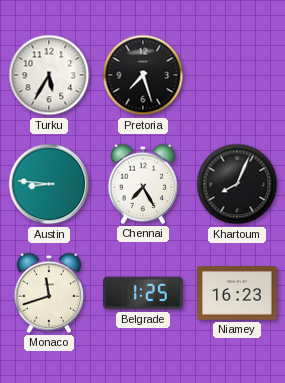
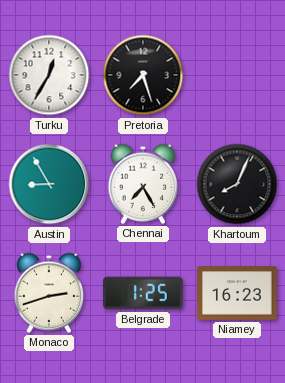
Turku: 5:35 -> 12:35
Austin: 8:46 -> 8:55
Monaco: 11:42 -> 2:42
